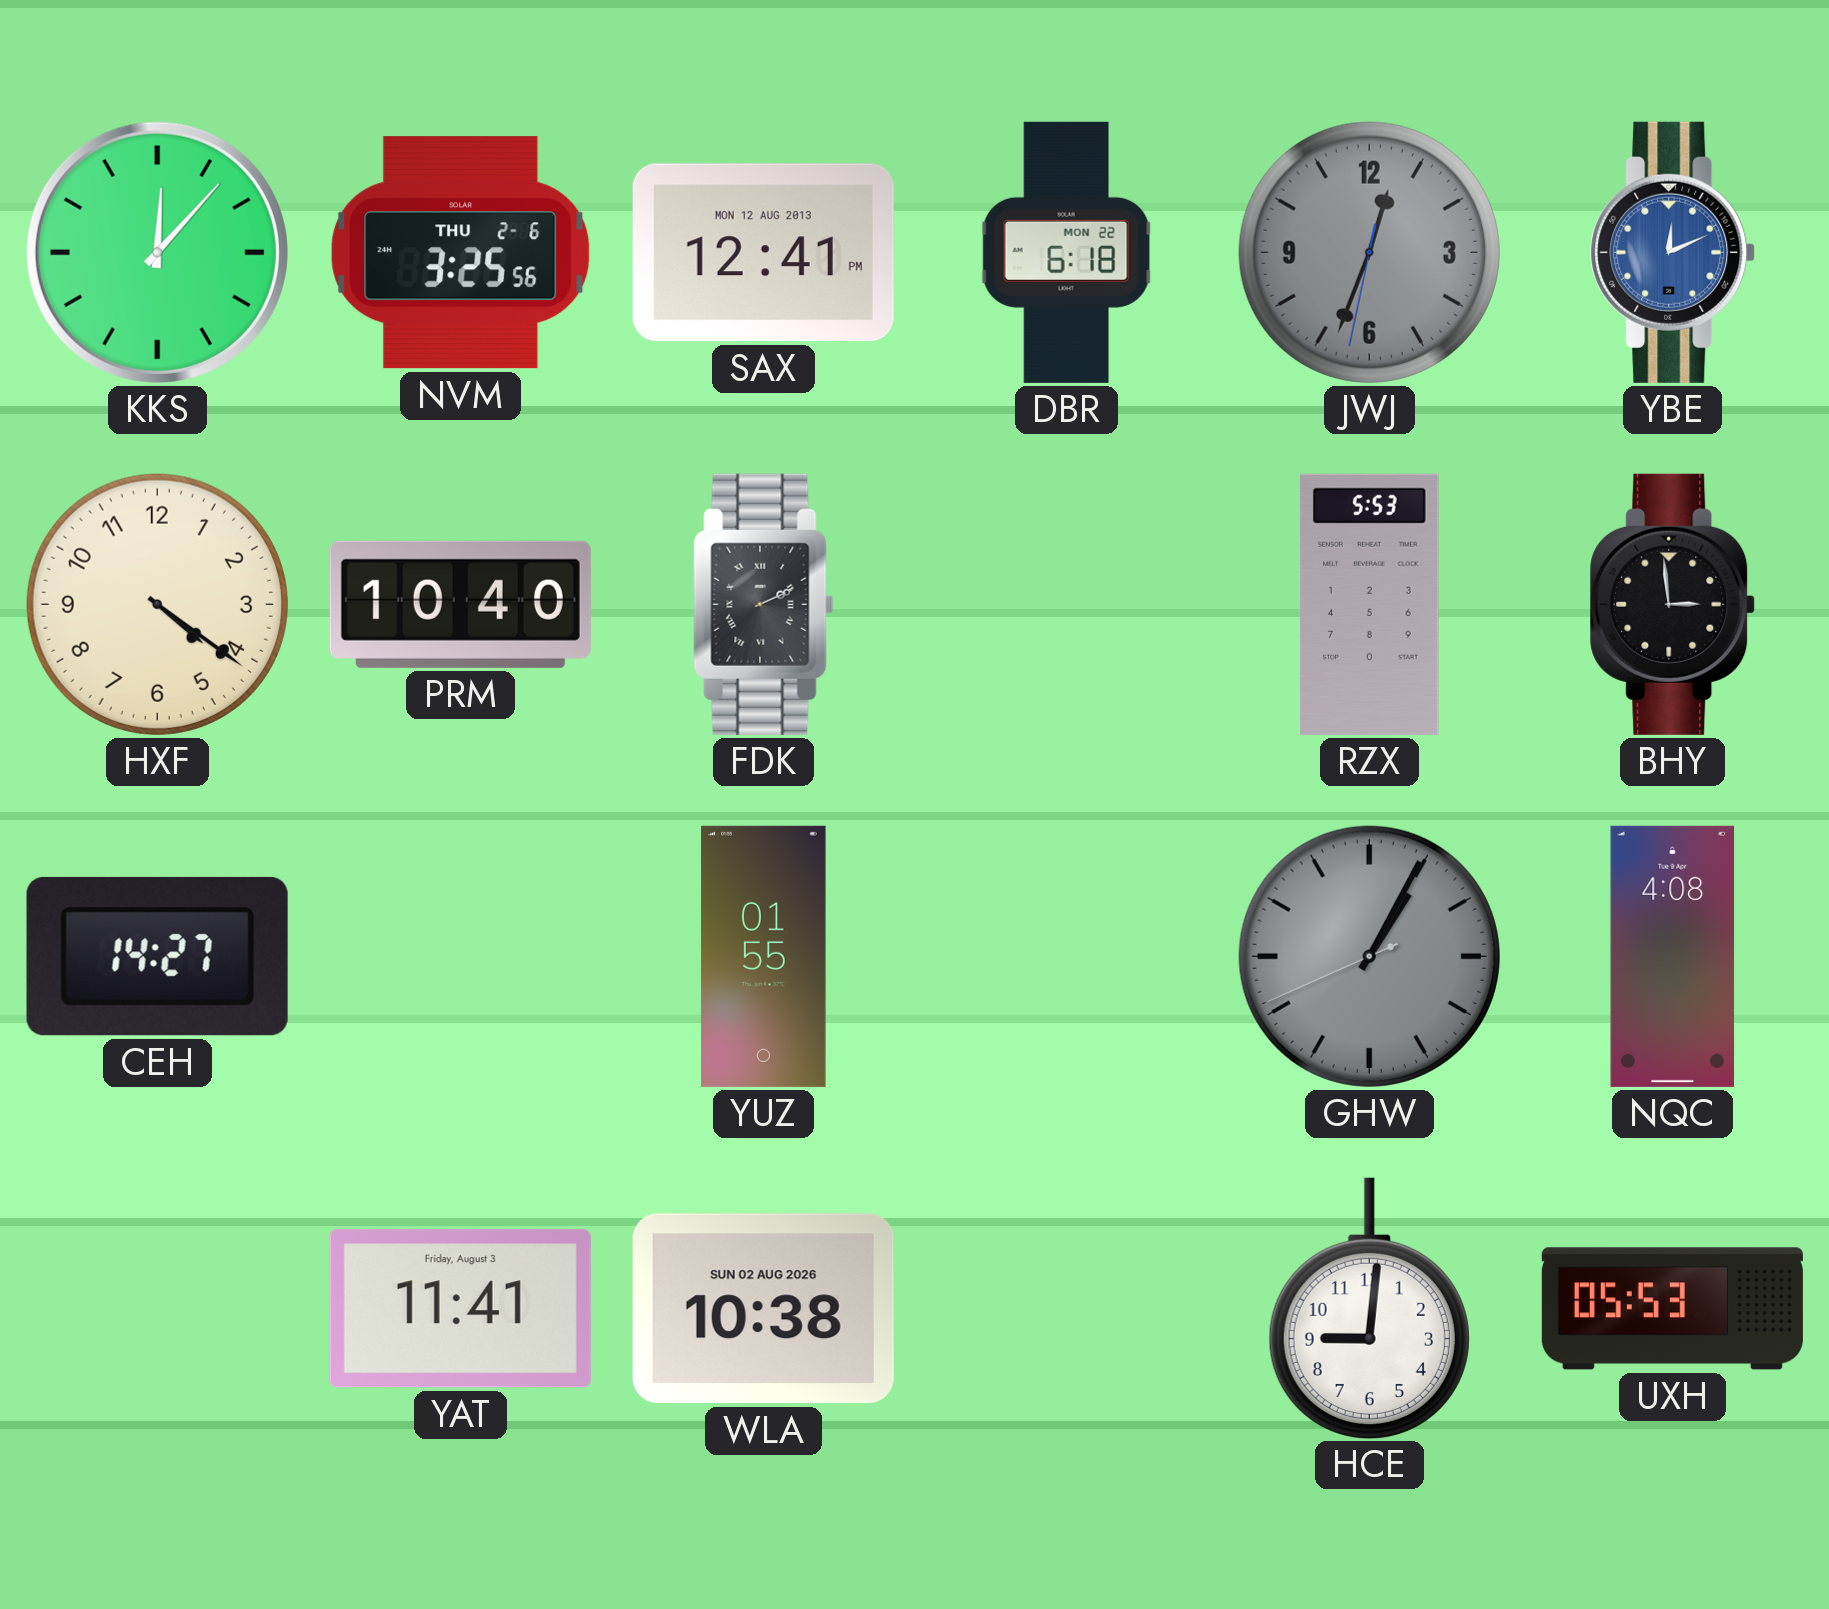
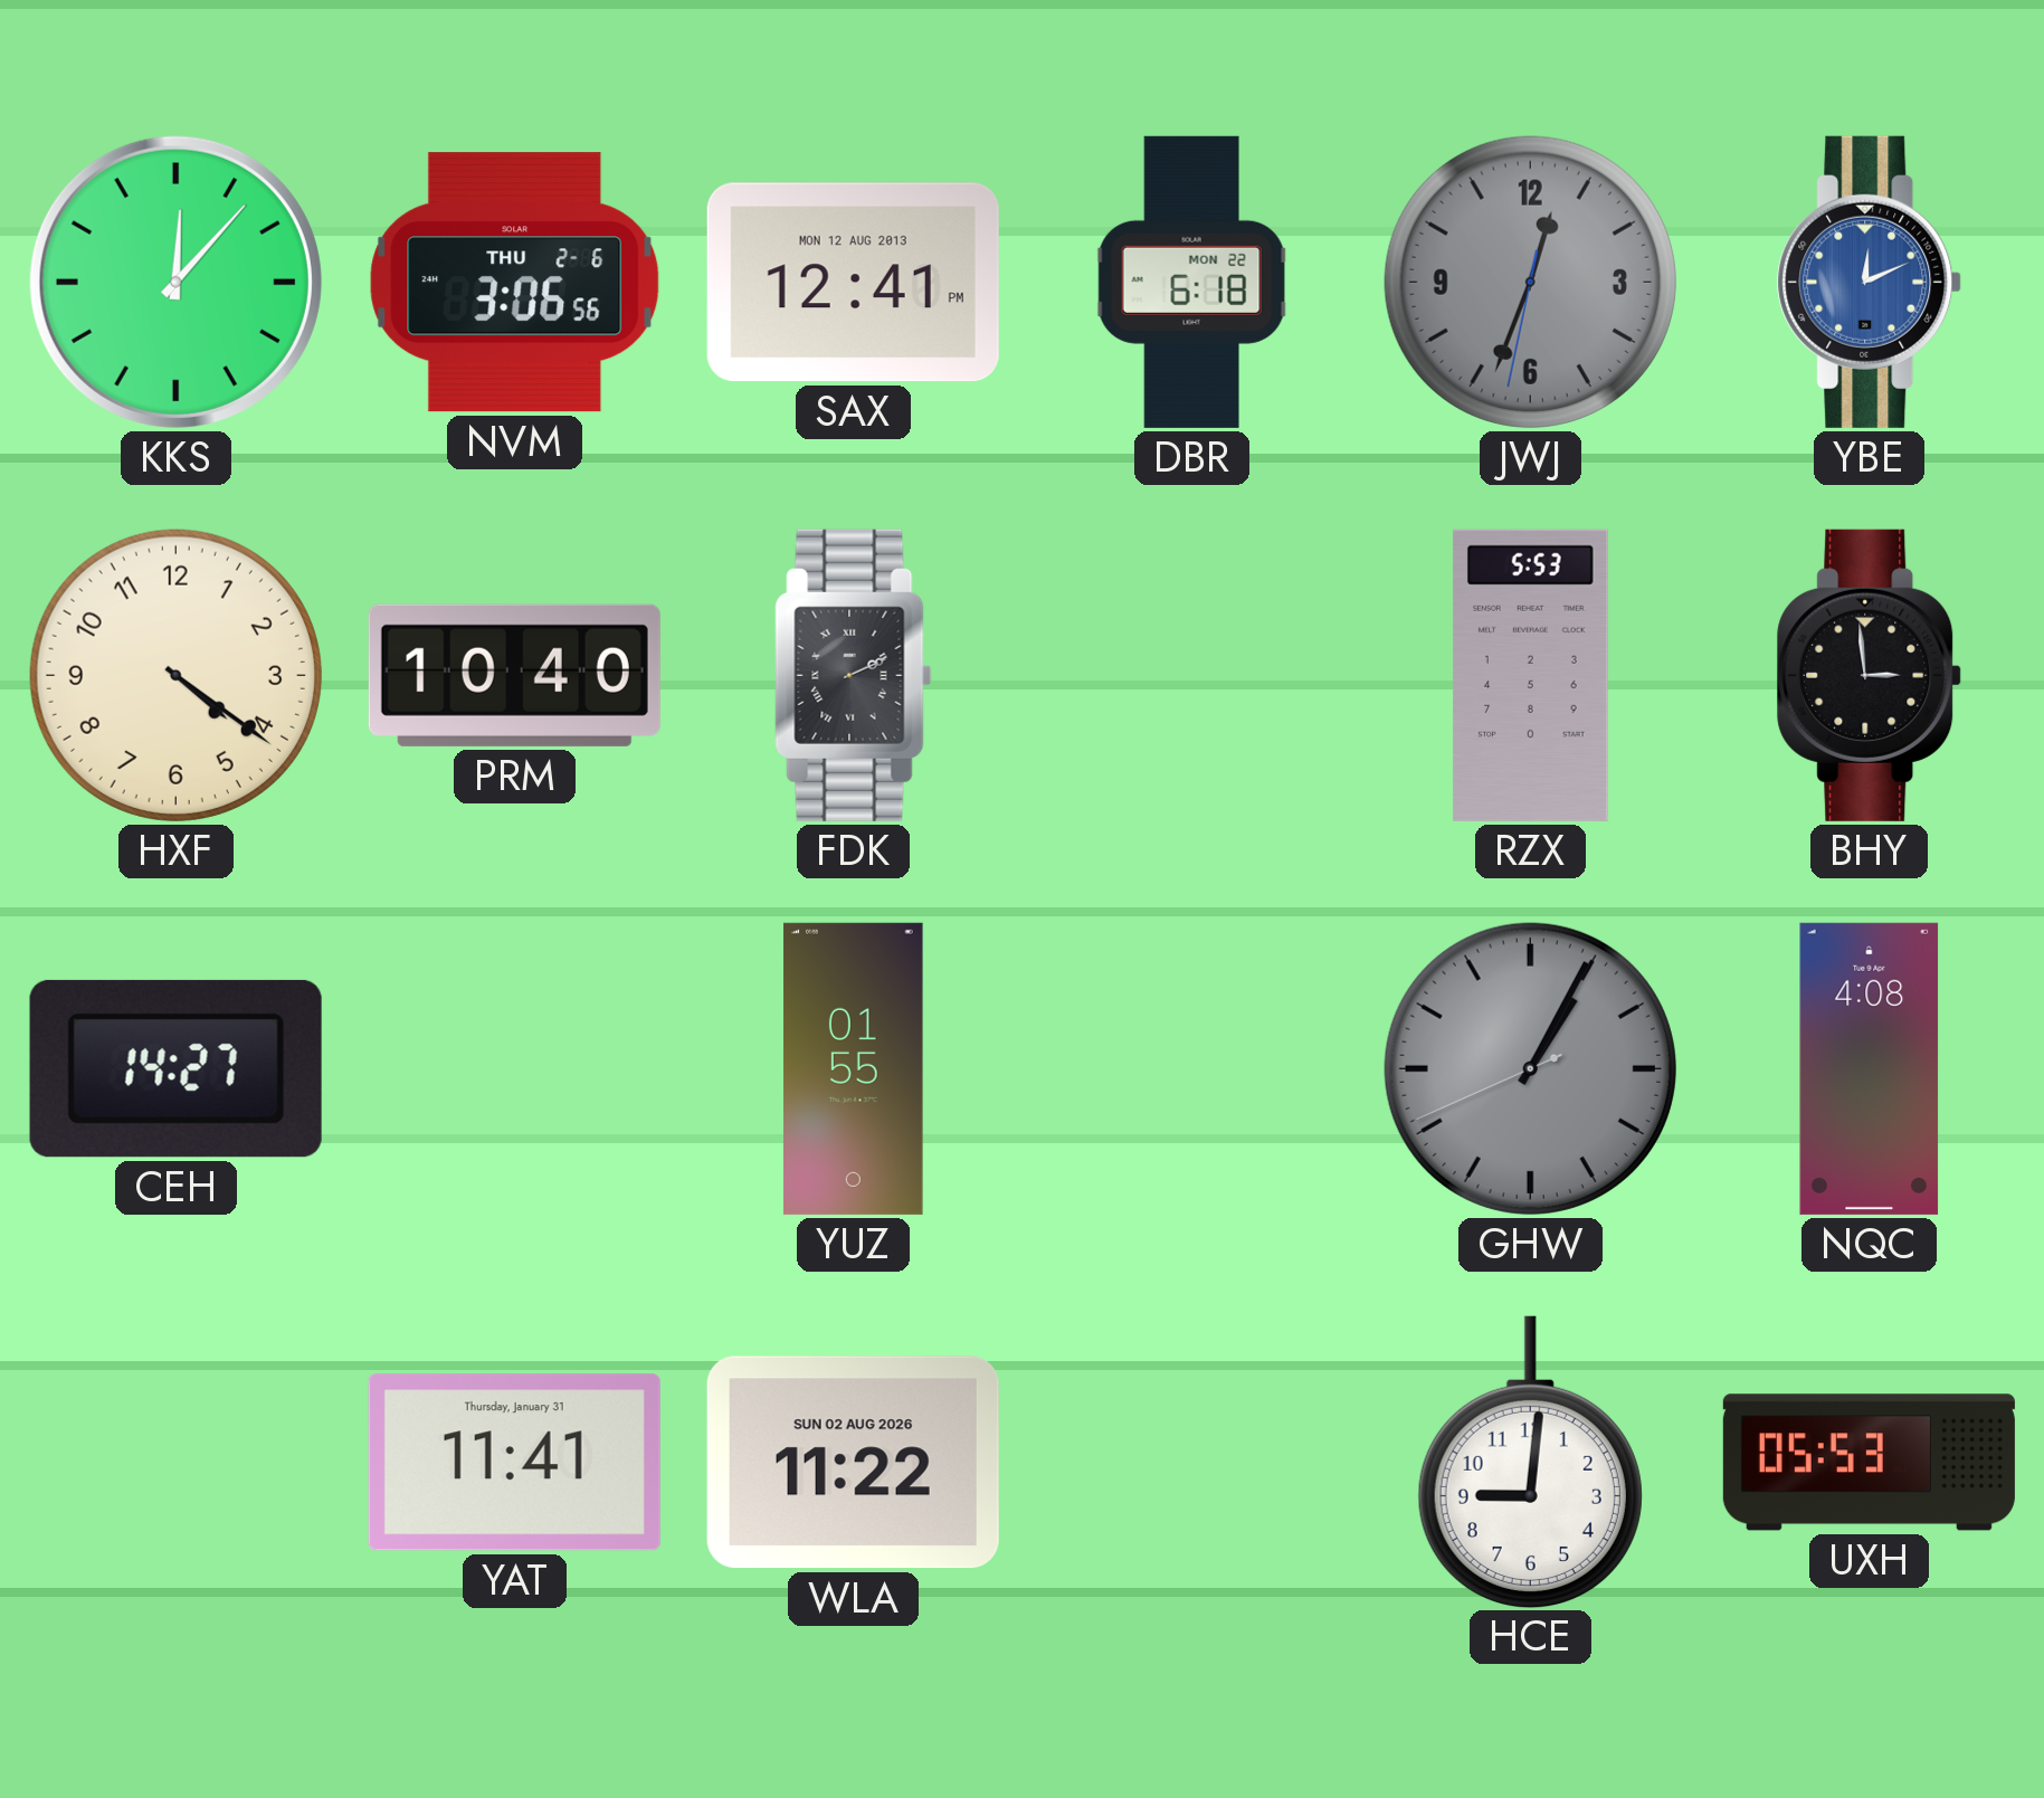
NVM: 3:25 -> 3:06
YAT date: Friday, August 3 -> Thursday, January 31
WLA: 10:38 -> 11:22
